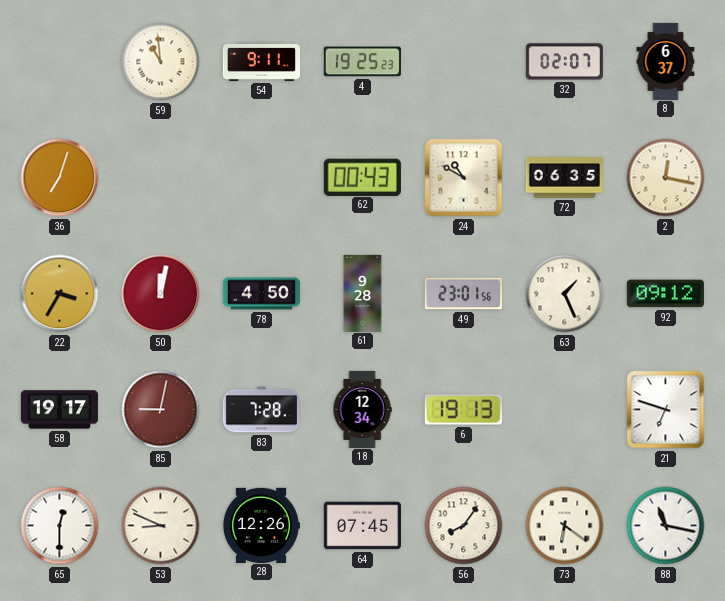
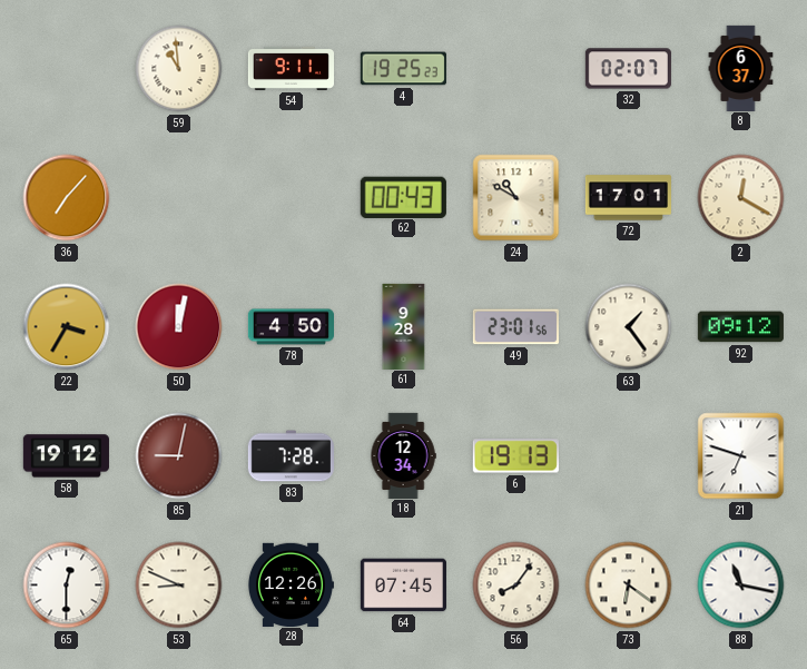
36: 7:03 -> 7:07
72: 06:35 -> 17:01
2: 12:17 -> 12:20
63: 1:26 -> 1:24
58: 19:17 -> 19:12
